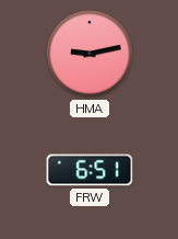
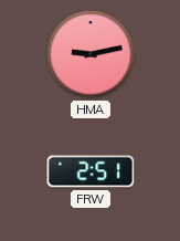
FRW: 6:51 -> 2:51
